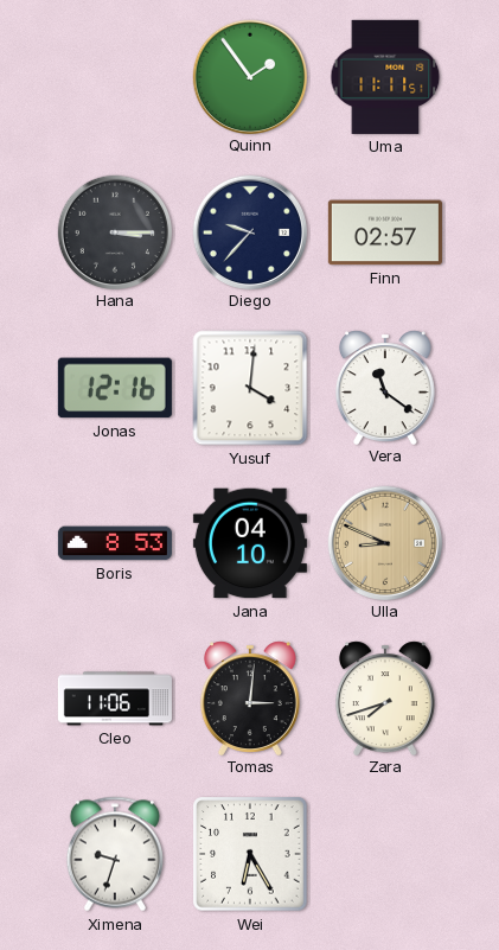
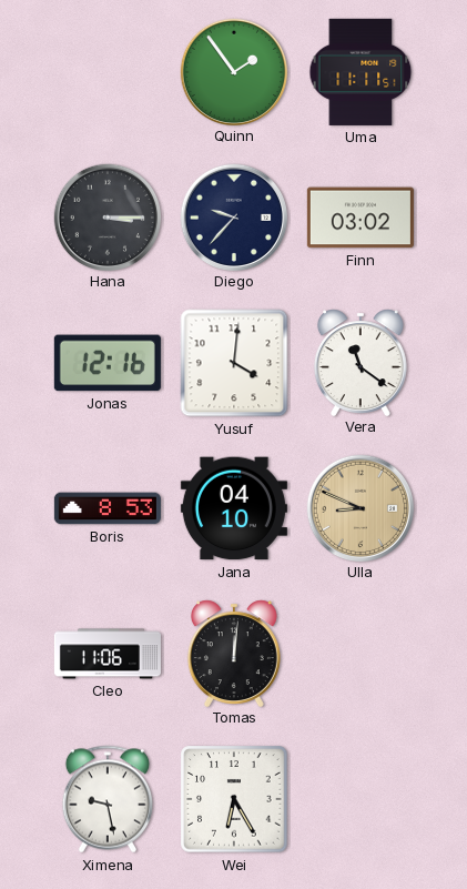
Finn: 02:57 -> 03:02
Tomas: 3:01 -> 12:01
Zara: 7:42 -> none
Ximena: 9:33 -> 9:28
